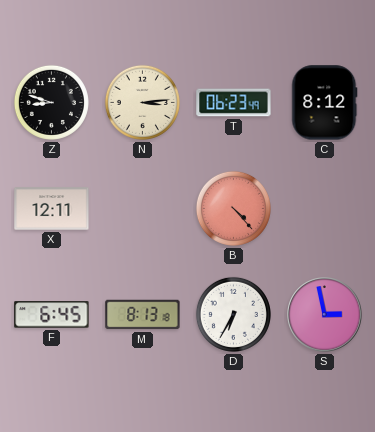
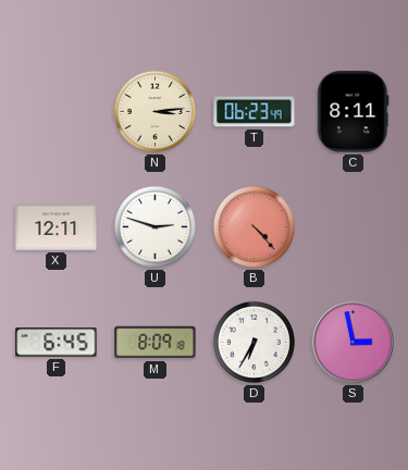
Z: 8:48 -> none
C: 8:12 -> 8:11
U: none -> 2:48
M: 8:13 -> 8:09
